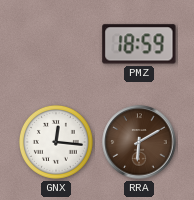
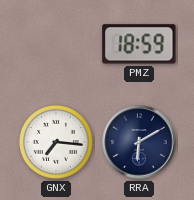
GNX: 12:16 -> 7:16
RRA dial: brown -> navy
